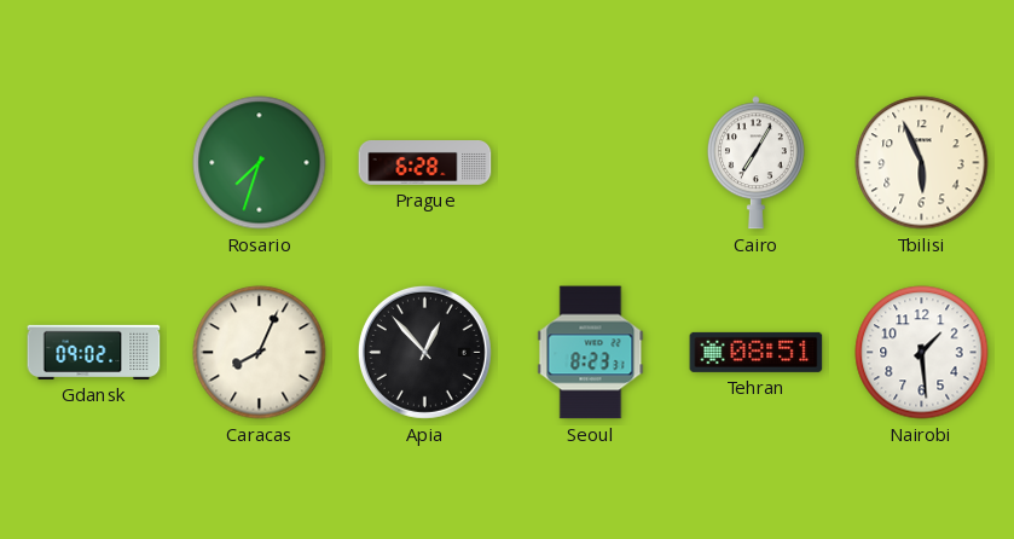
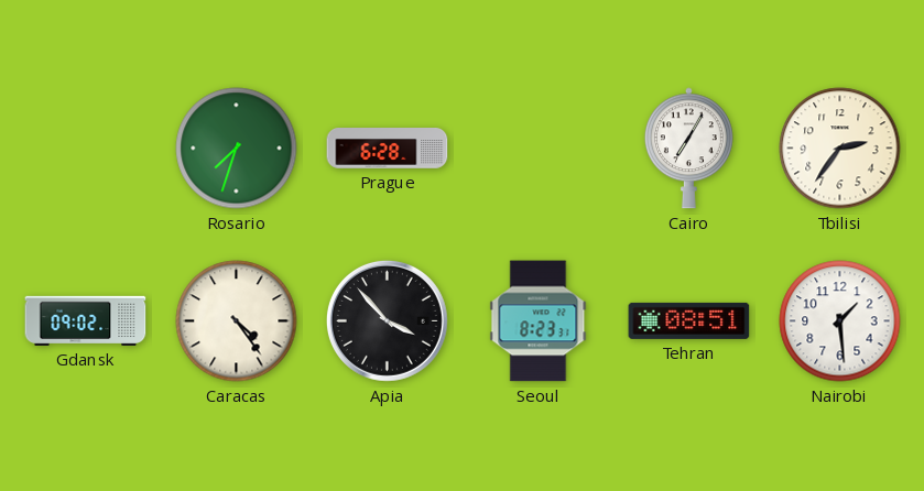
Tbilisi: 5:56 -> 2:36
Caracas: 8:04 -> 4:24
Apia: 12:53 -> 3:53
